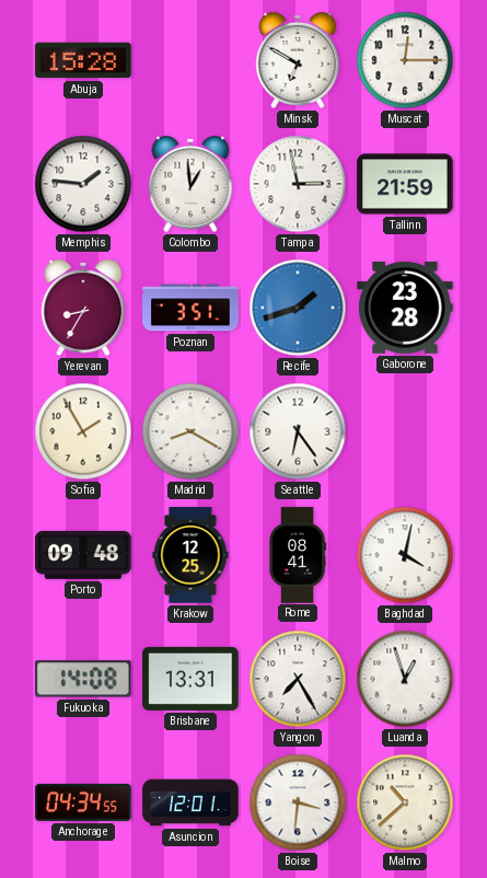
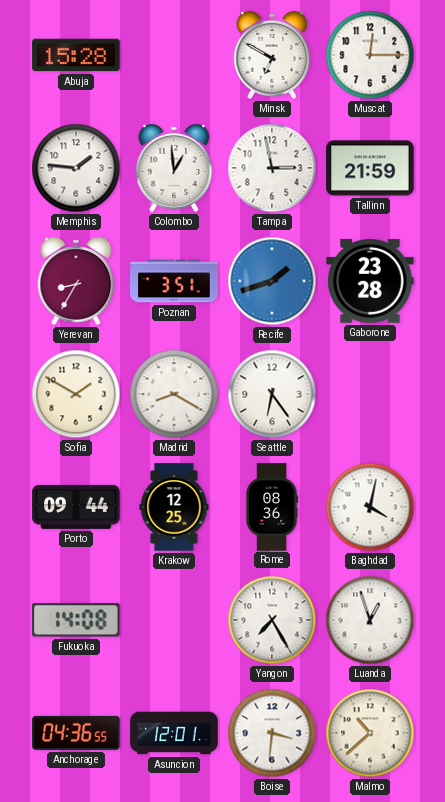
Sofia: 1:55 -> 1:50
Porto: 09:48 -> 09:44
Rome: 08:41 -> 08:36
Brisbane: 13:31 -> none
Anchorage: 04:34 -> 04:36
